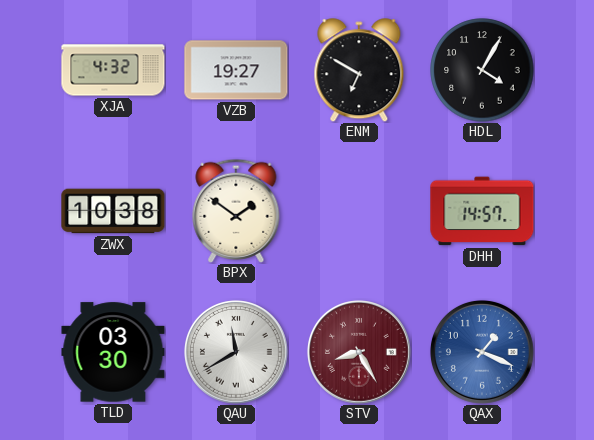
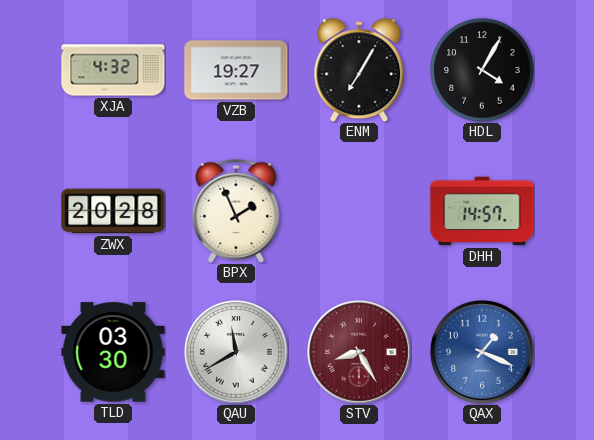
ENM: 6:50 -> 7:05
ZWX: 10:38 -> 20:28
BPX: 1:51 -> 1:56
